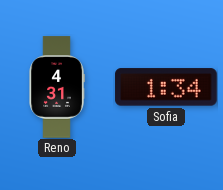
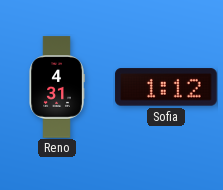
Sofia: 1:34 -> 1:12
